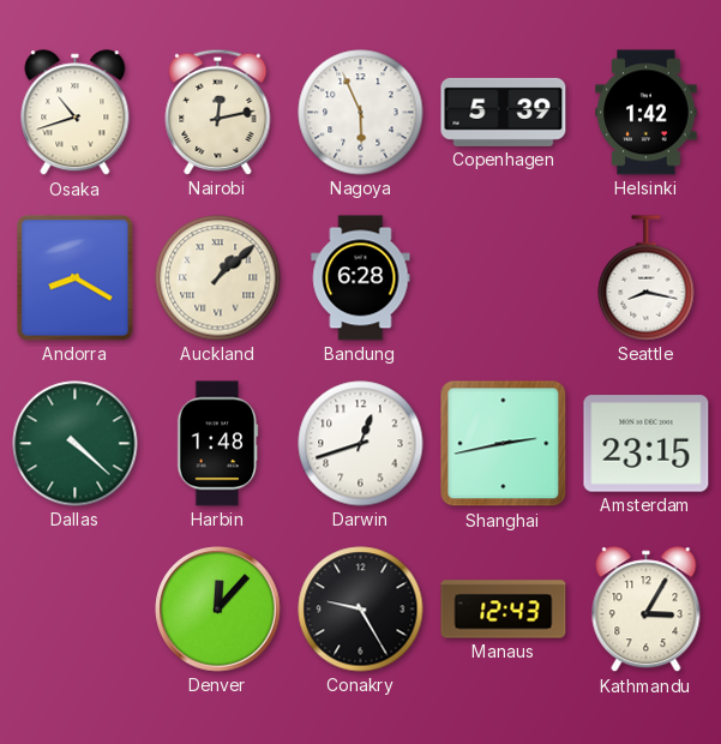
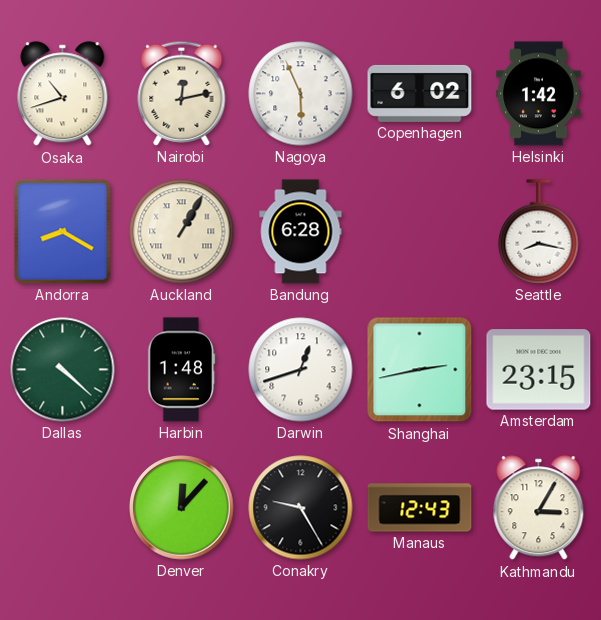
Copenhagen: 5:39 -> 6:02
Auckland: 1:08 -> 1:05
